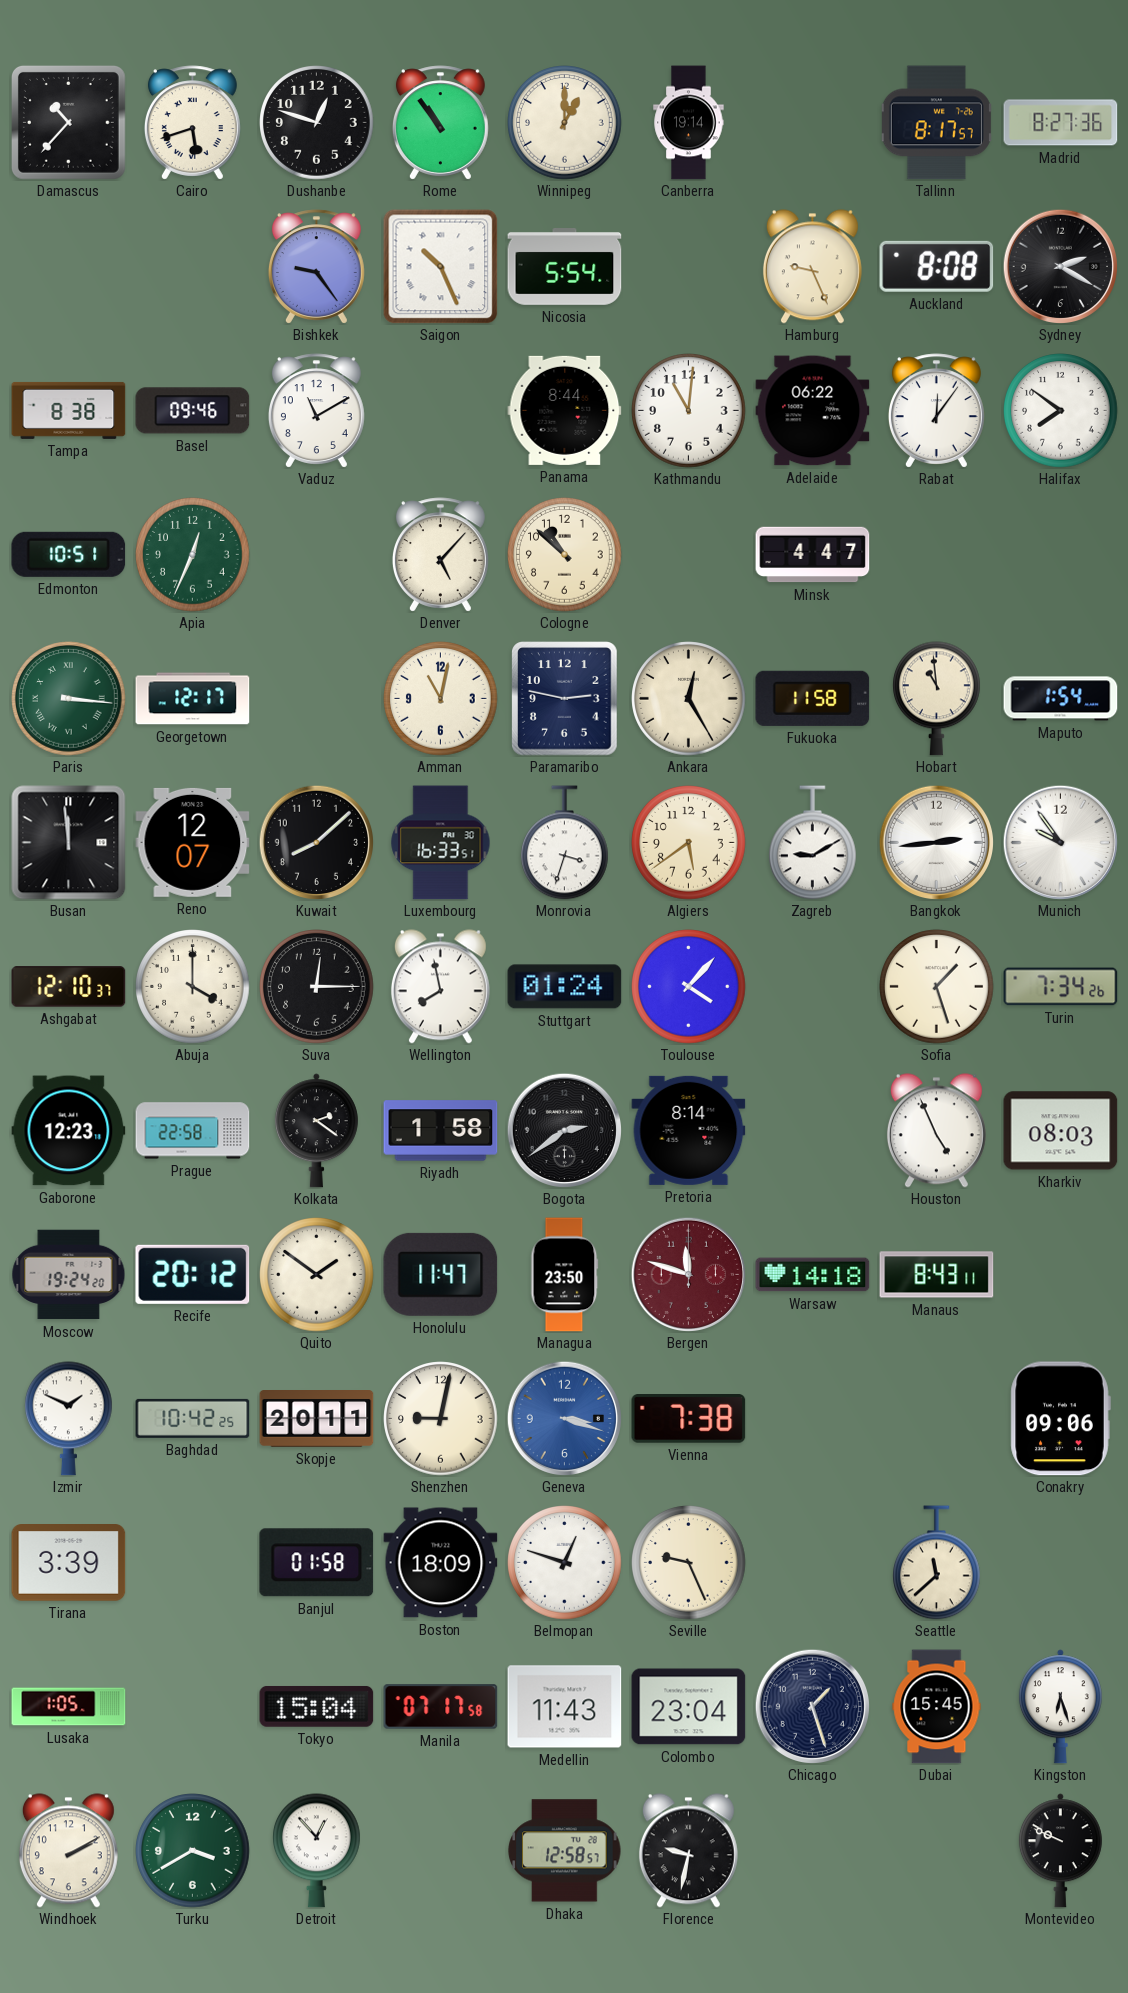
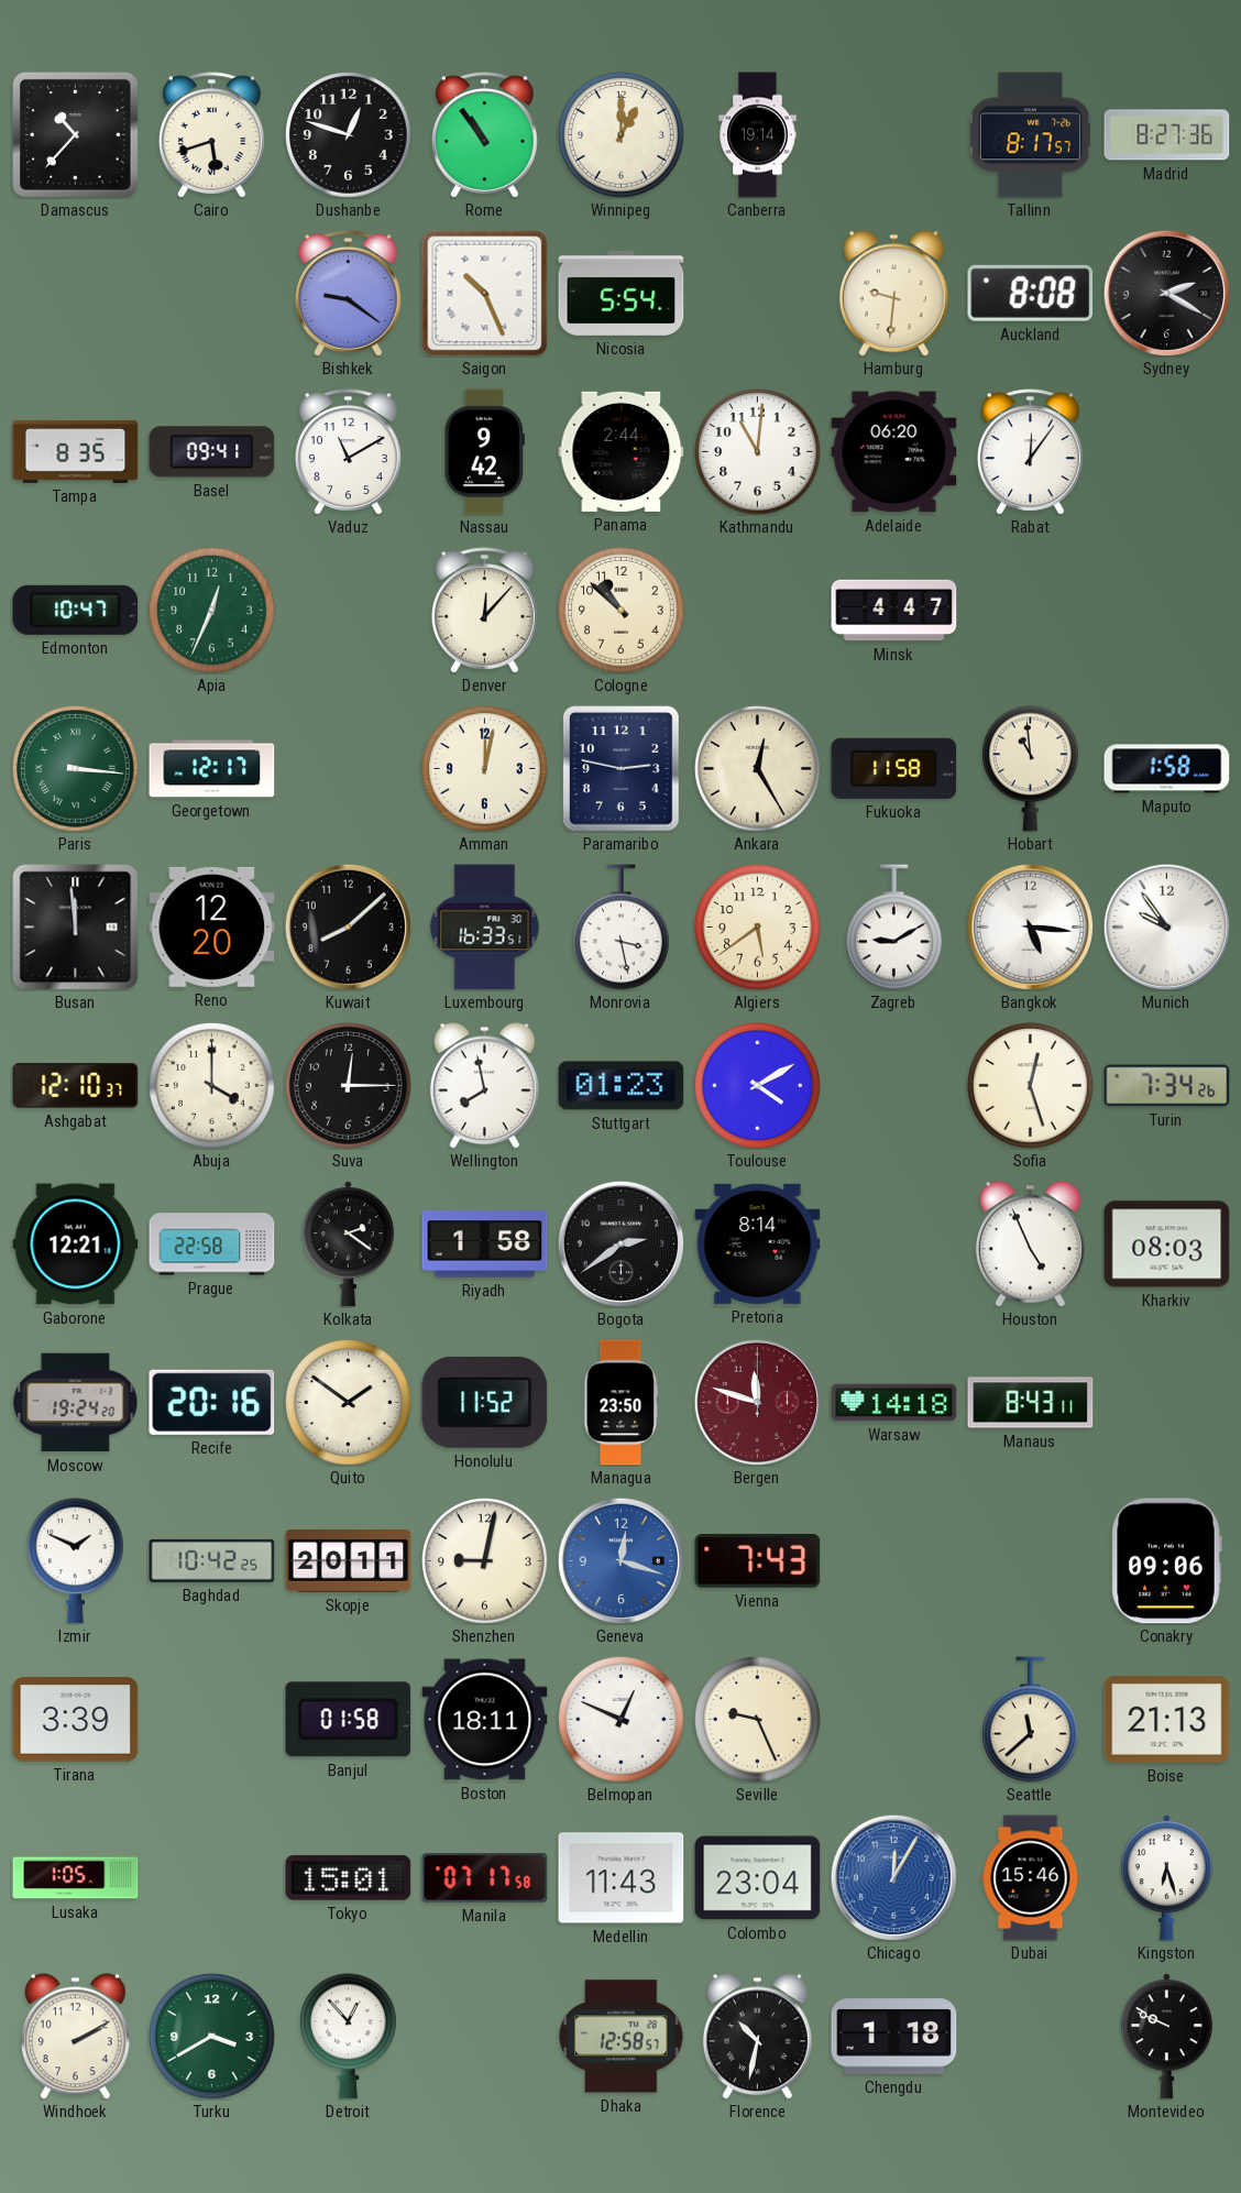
Bishkek: 9:24 -> 9:21
Hamburg: 9:26 -> 9:31
Tampa: 8:38 -> 8:35
Basel: 09:46 -> 09:41
Nassau: none -> 9:42
Panama: 8:44 -> 2:44
Adelaide: 06:22 -> 06:20
Halifax: 7:51 -> none
Edmonton: 10:51 -> 10:47
Denver: 5:07 -> 12:07
Amman: 11:02 -> 12:02
Maputo: 1:54 -> 1:58
Reno: 12:07 -> 12:20
Monrovia: 3:33 -> 3:28
Bangkok: 2:44 -> 5:16
Stuttgart: 01:24 -> 01:23
Toulouse: 4:07 -> 4:10
Sofia: 1:27 -> 12:27
Gaborone: 12:23 -> 12:21
Recife: 20:12 -> 20:16
Honolulu: 11:47 -> 11:52
Geneva: 3:18 -> 12:18
Vienna: 7:38 -> 7:43
Boston: 18:09 -> 18:11
Belmopan: 12:48 -> 12:49
Boise: none -> 21:13
Tokyo: 15:04 -> 15:01
Chicago: 1:27 -> 12:05
Chicago dial: navy -> blue
Dubai: 15:45 -> 15:46
Florence: 9:32 -> 10:32
Chengdu: none -> 1:18
